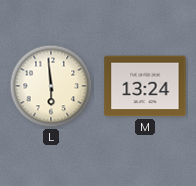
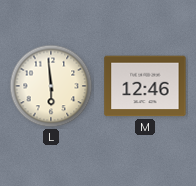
M: 13:24 -> 12:46
